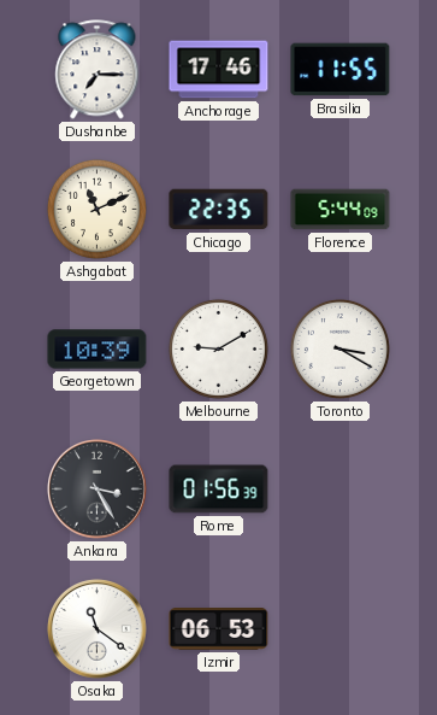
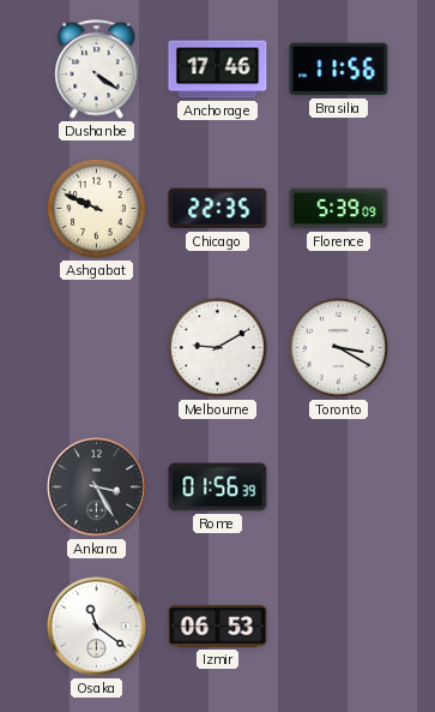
Dushanbe: 7:15 -> 4:21
Brasilia: 11:55 -> 11:56
Ashgabat: 11:11 -> 9:49
Florence: 5:44 -> 5:39
Georgetown: 10:39 -> none
